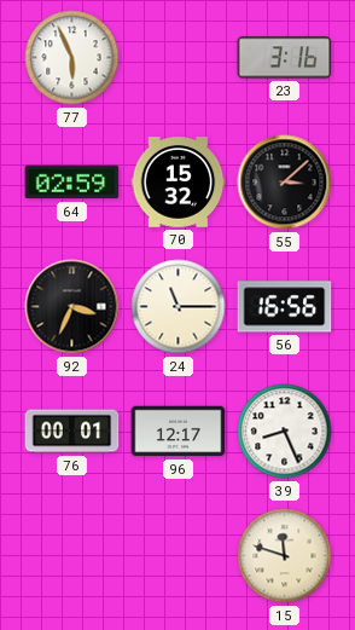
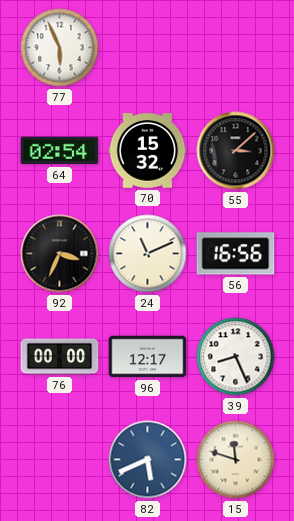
23: 3:16 -> none
64: 02:59 -> 02:54
24: 11:15 -> 11:11
76: 00:01 -> 00:00
82: none -> 5:41
